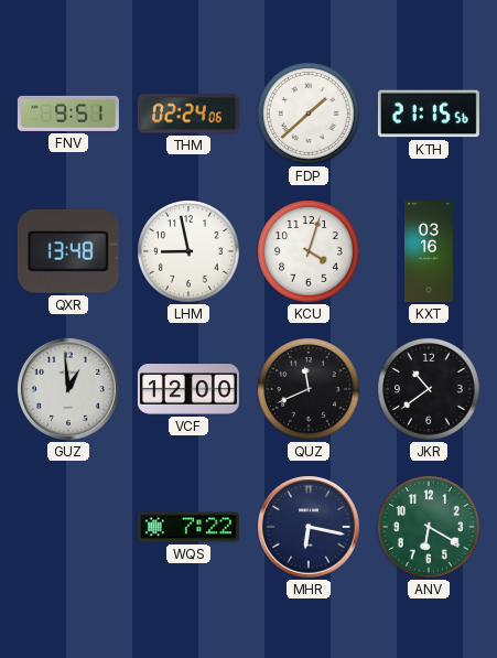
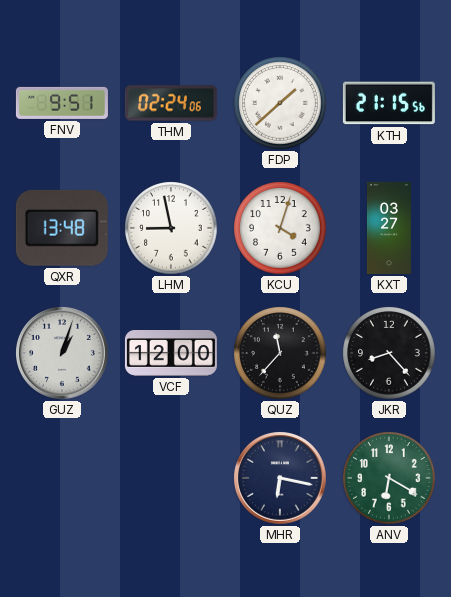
KXT: 03:16 -> 03:27
GUZ: 12:59 -> 1:03
QUZ: 11:41 -> 11:37
JKR: 10:39 -> 8:23
WQS: 7:22 -> none
